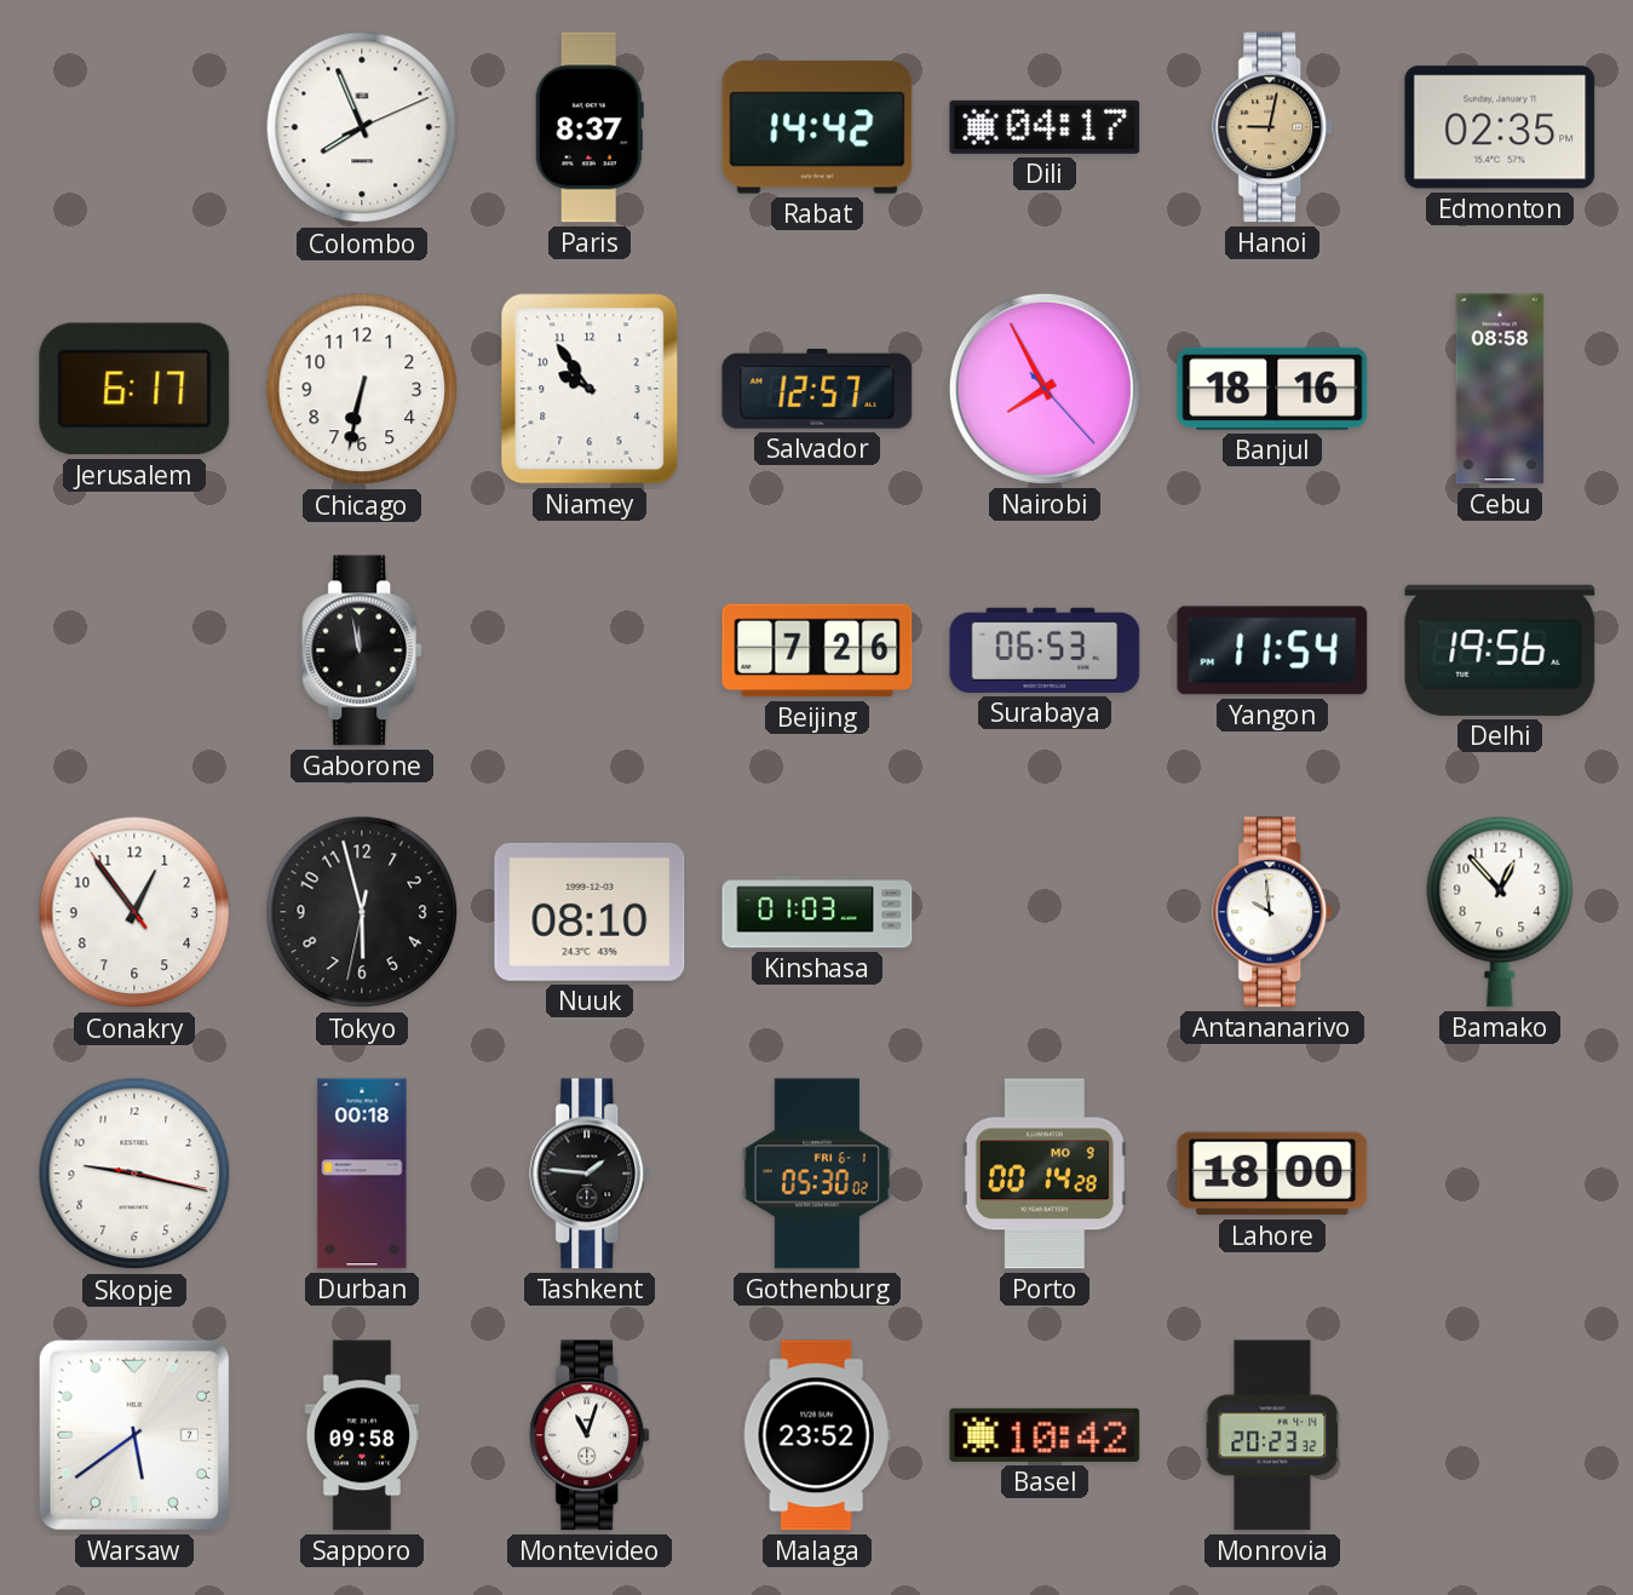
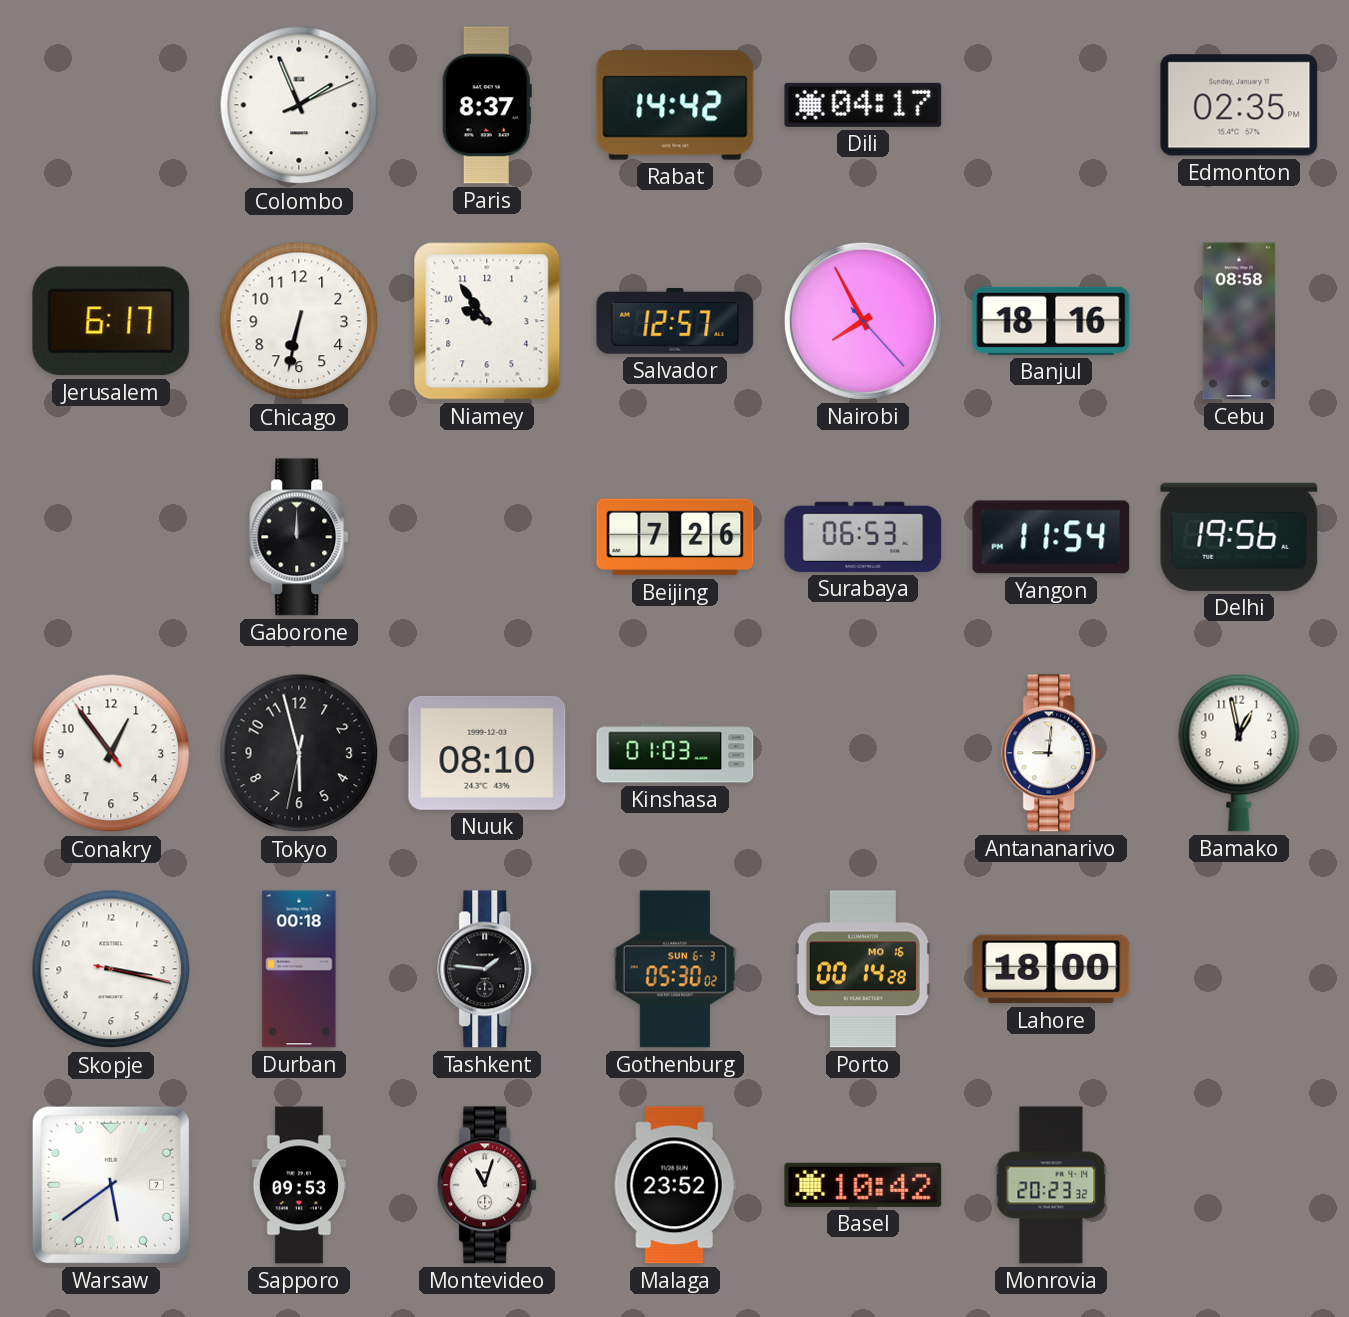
Colombo: 7:56 -> 1:56
Hanoi: 9:02 -> none
Gaborone: 11:58 -> 12:00
Antananarivo: 9:59 -> 9:01
Bamako: 12:53 -> 12:58
Skopje: 9:17 -> 3:17
Gothenburg date: FRI 6-1 -> SUN 6-3
Porto date: MO 9 -> MO 16
Sapporo: 09:58 -> 09:53
